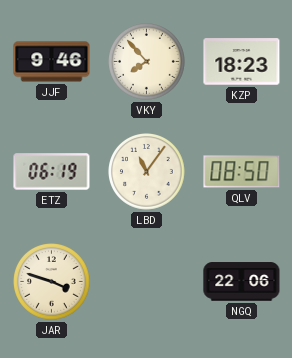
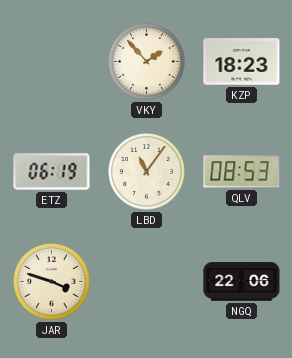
JJF: 9:46 -> none
VKY: 7:53 -> 1:53
QLV: 08:50 -> 08:53
